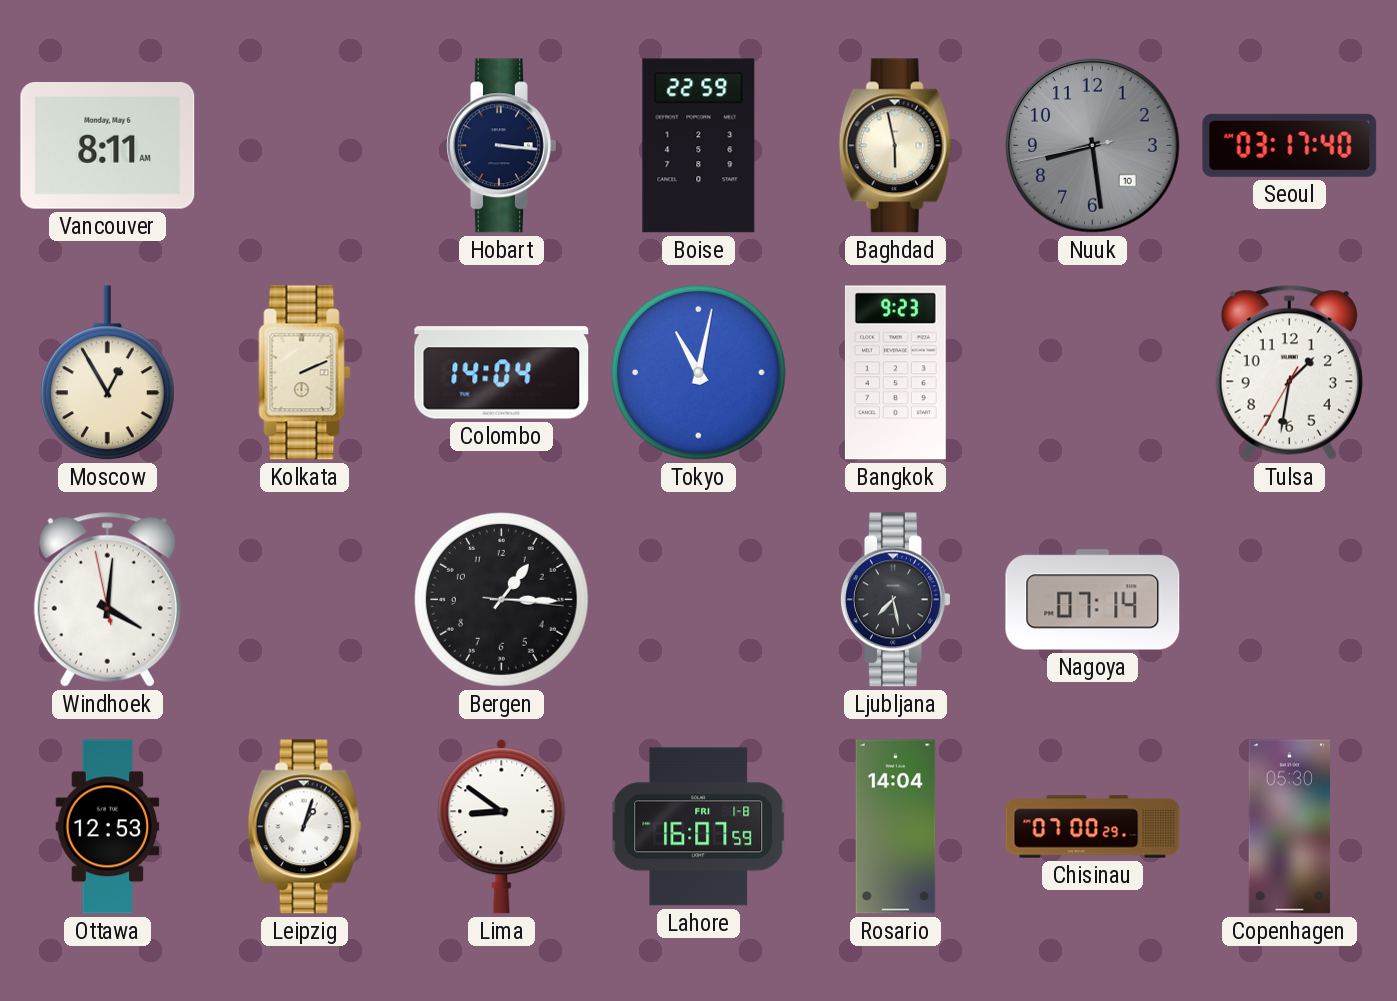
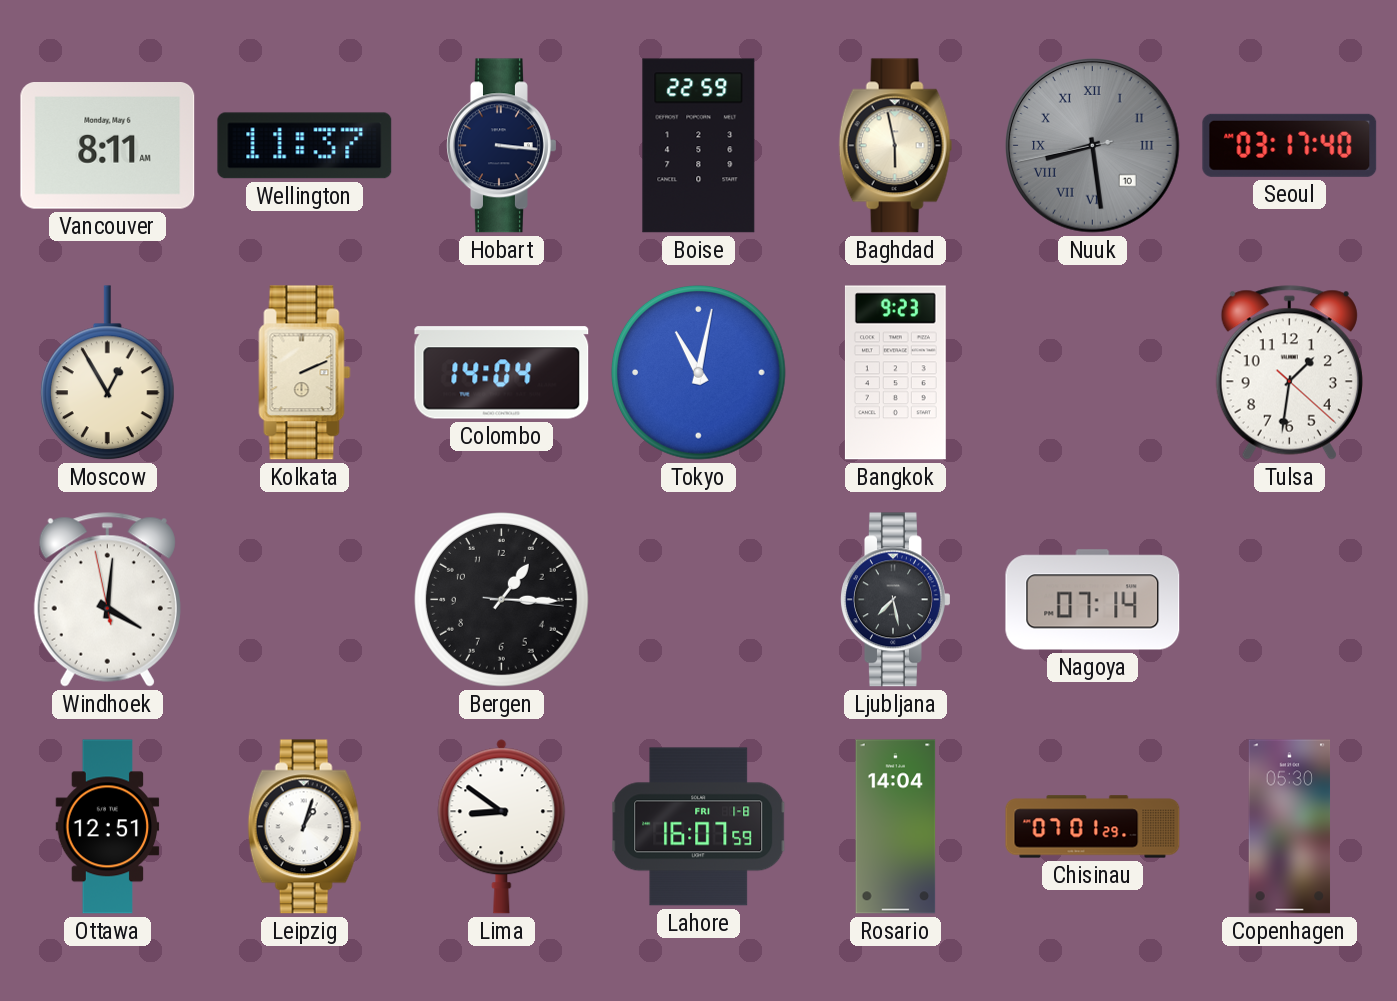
Wellington: none -> 11:37
Nuuk numerals: Arabic -> Roman
Tulsa: 1:31:35 -> 1:31:22
Ottawa: 12:53 -> 12:51
Chisinau: 07:00 -> 07:01
